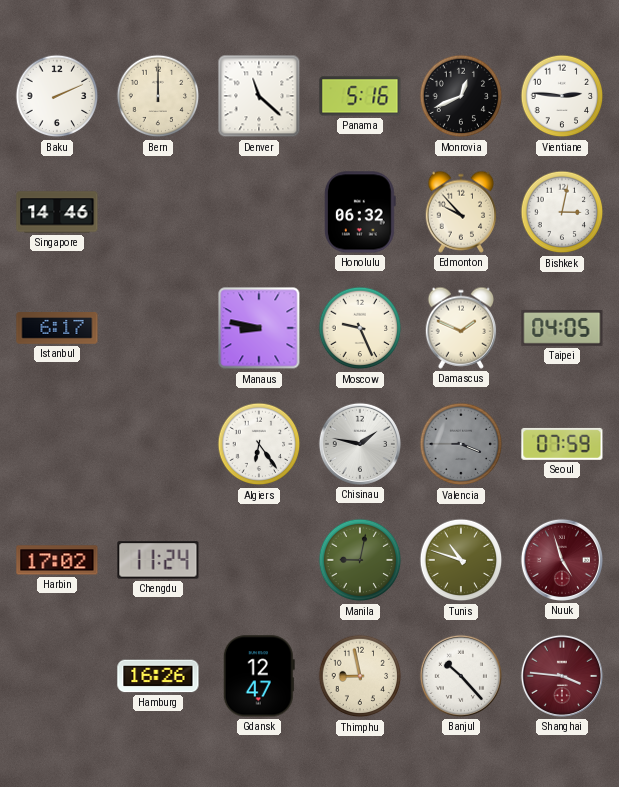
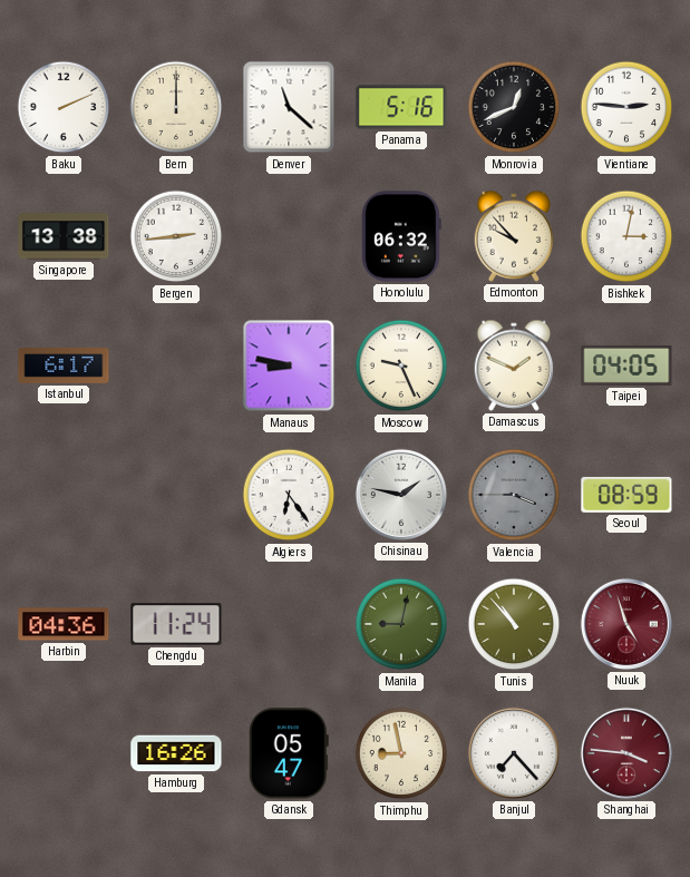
Singapore: 14:46 -> 13:38
Bergen: none -> 2:44
Seoul: 07:59 -> 08:59
Harbin: 17:02 -> 04:36
Tunis: 10:48 -> 10:53
Gdansk: 12:47 -> 05:47
Banjul: 10:23 -> 7:23
